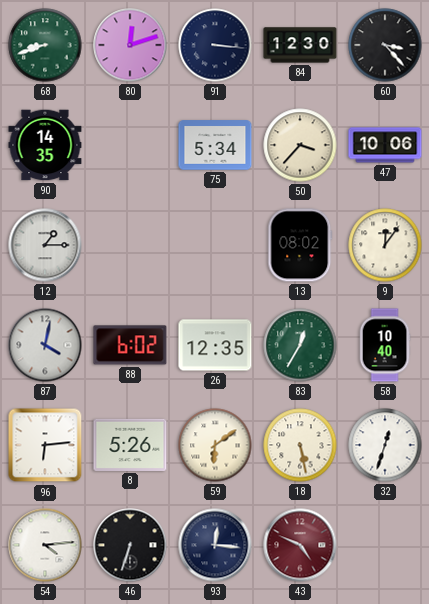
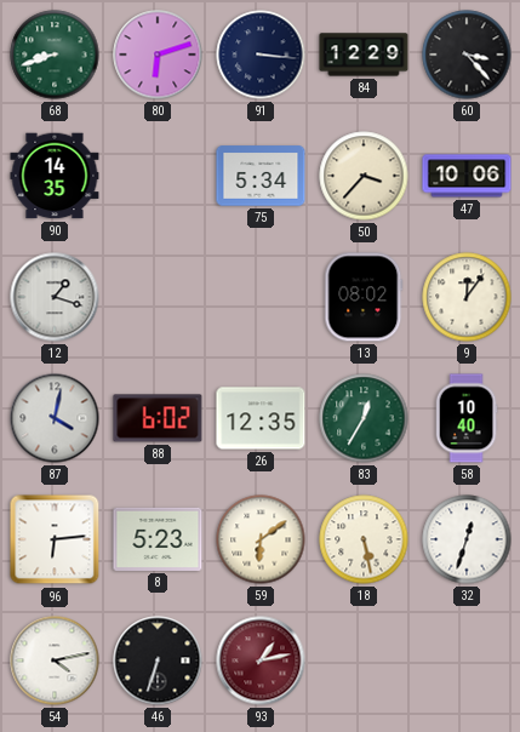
80: 12:12 -> 6:12
84: 12:30 -> 12:29
12: 1:15 -> 1:18
8: 5:26 -> 5:23
54: 4:14 -> 4:13
93: 12:16 -> 1:13
93 dial: navy -> burgundy
43: 4:49 -> none
